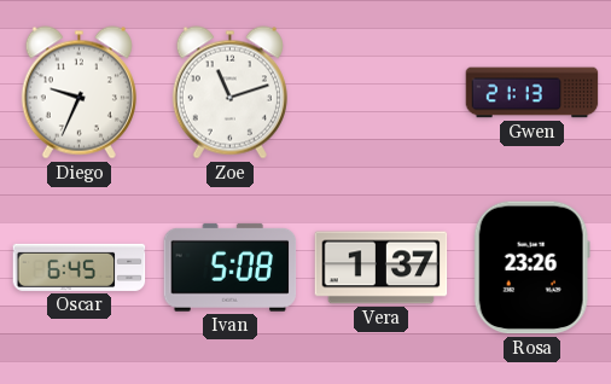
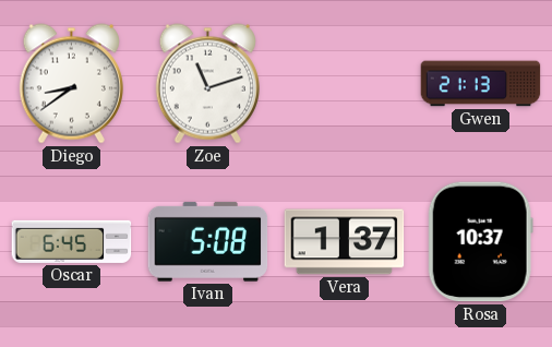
Diego: 9:34 -> 8:39
Rosa: 23:26 -> 10:37
